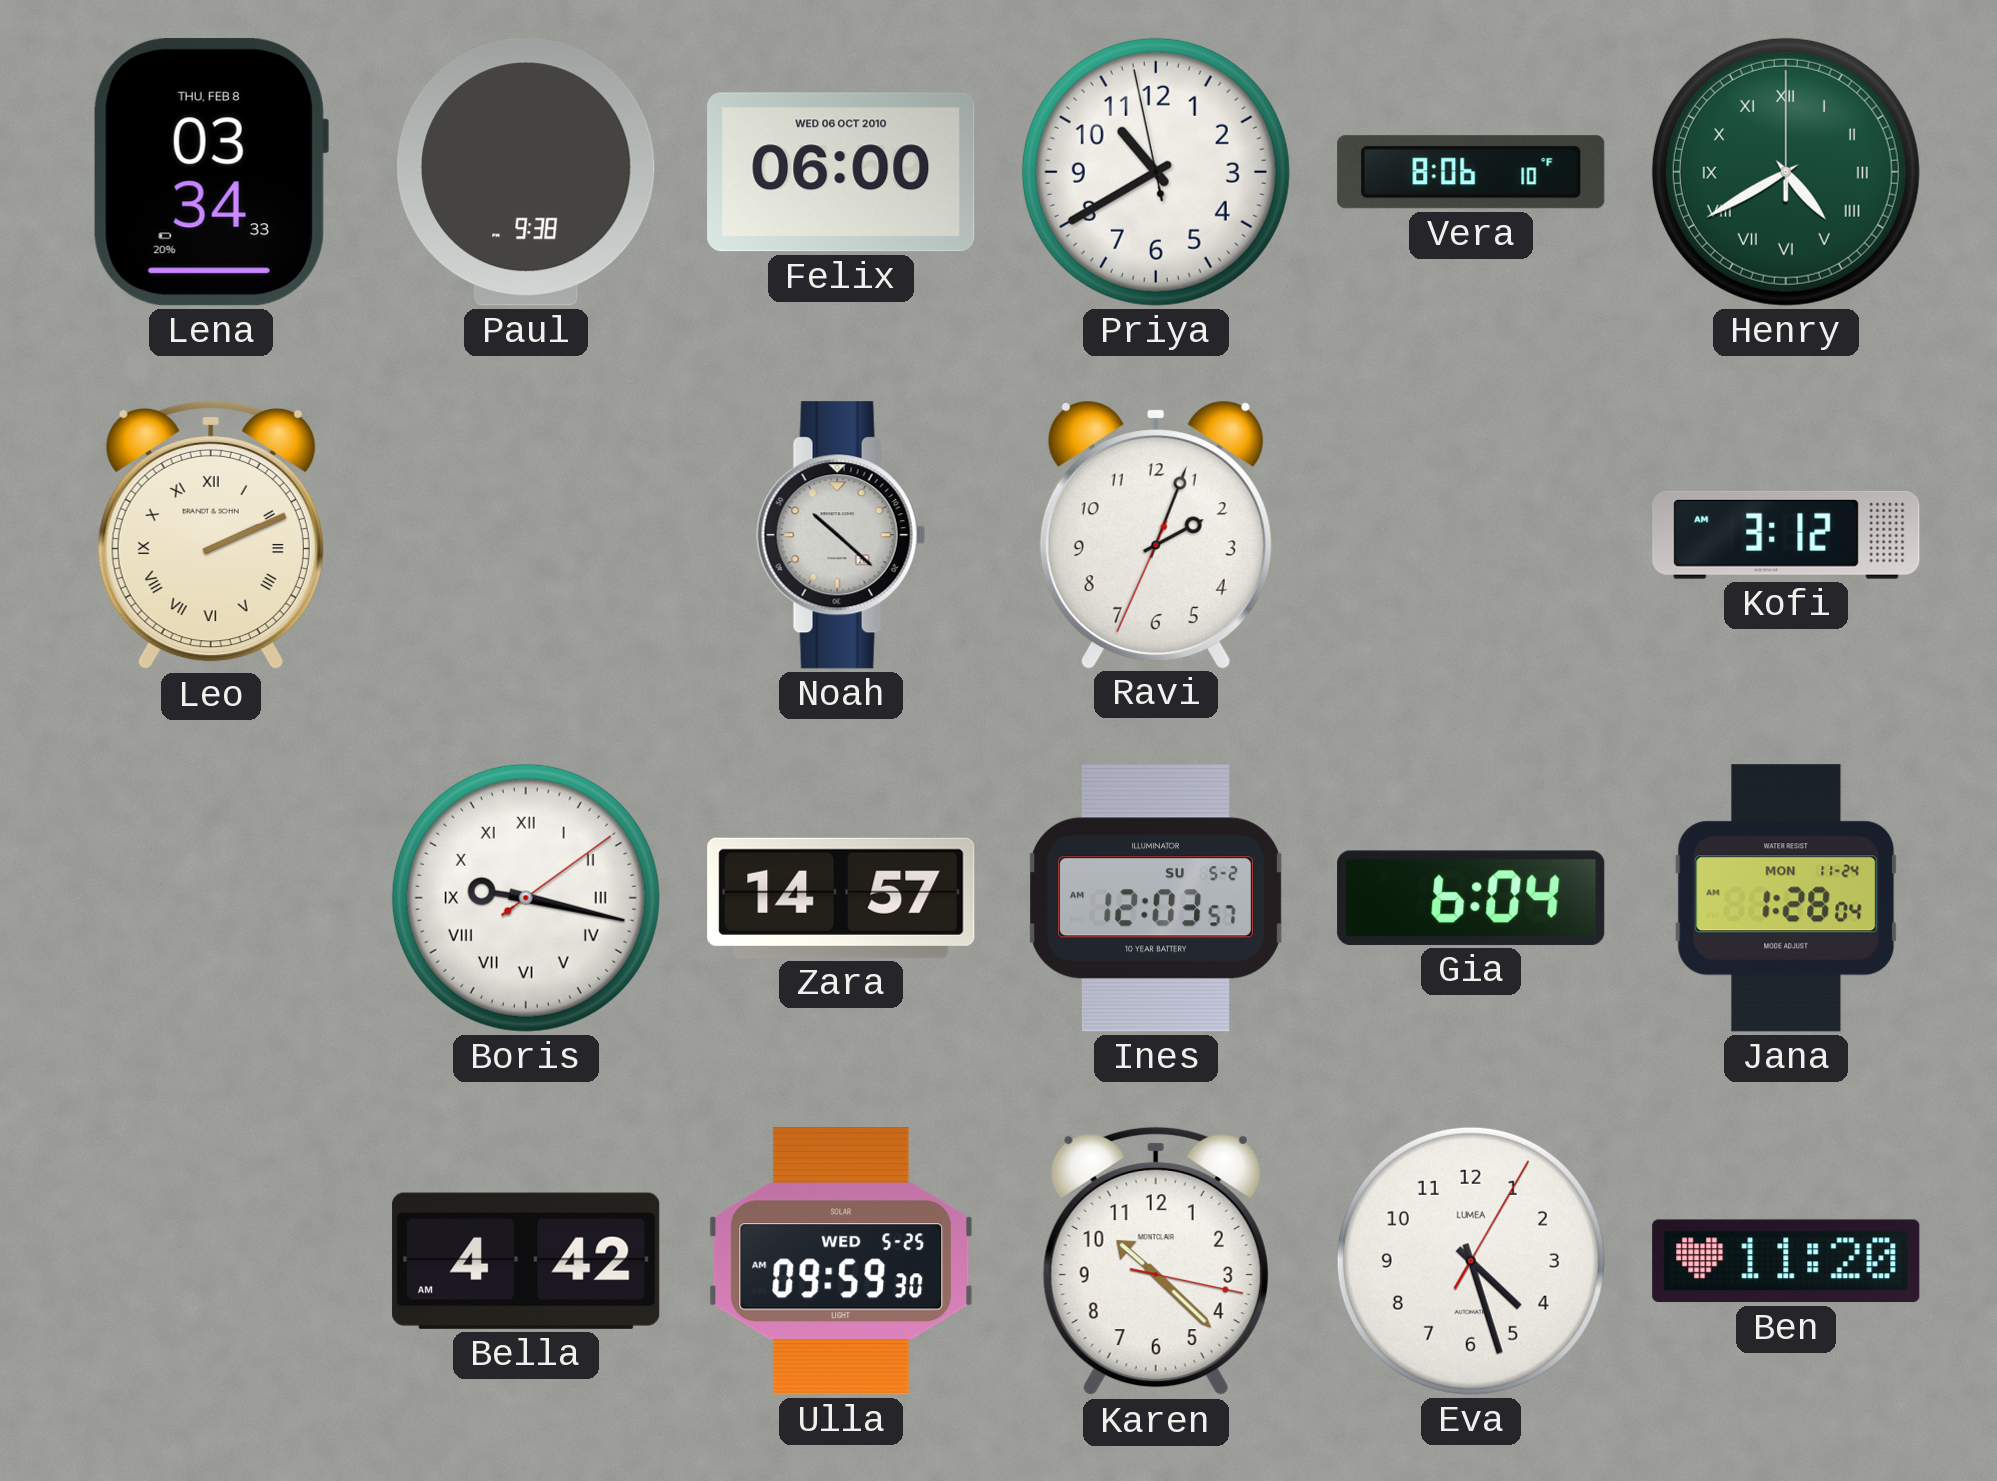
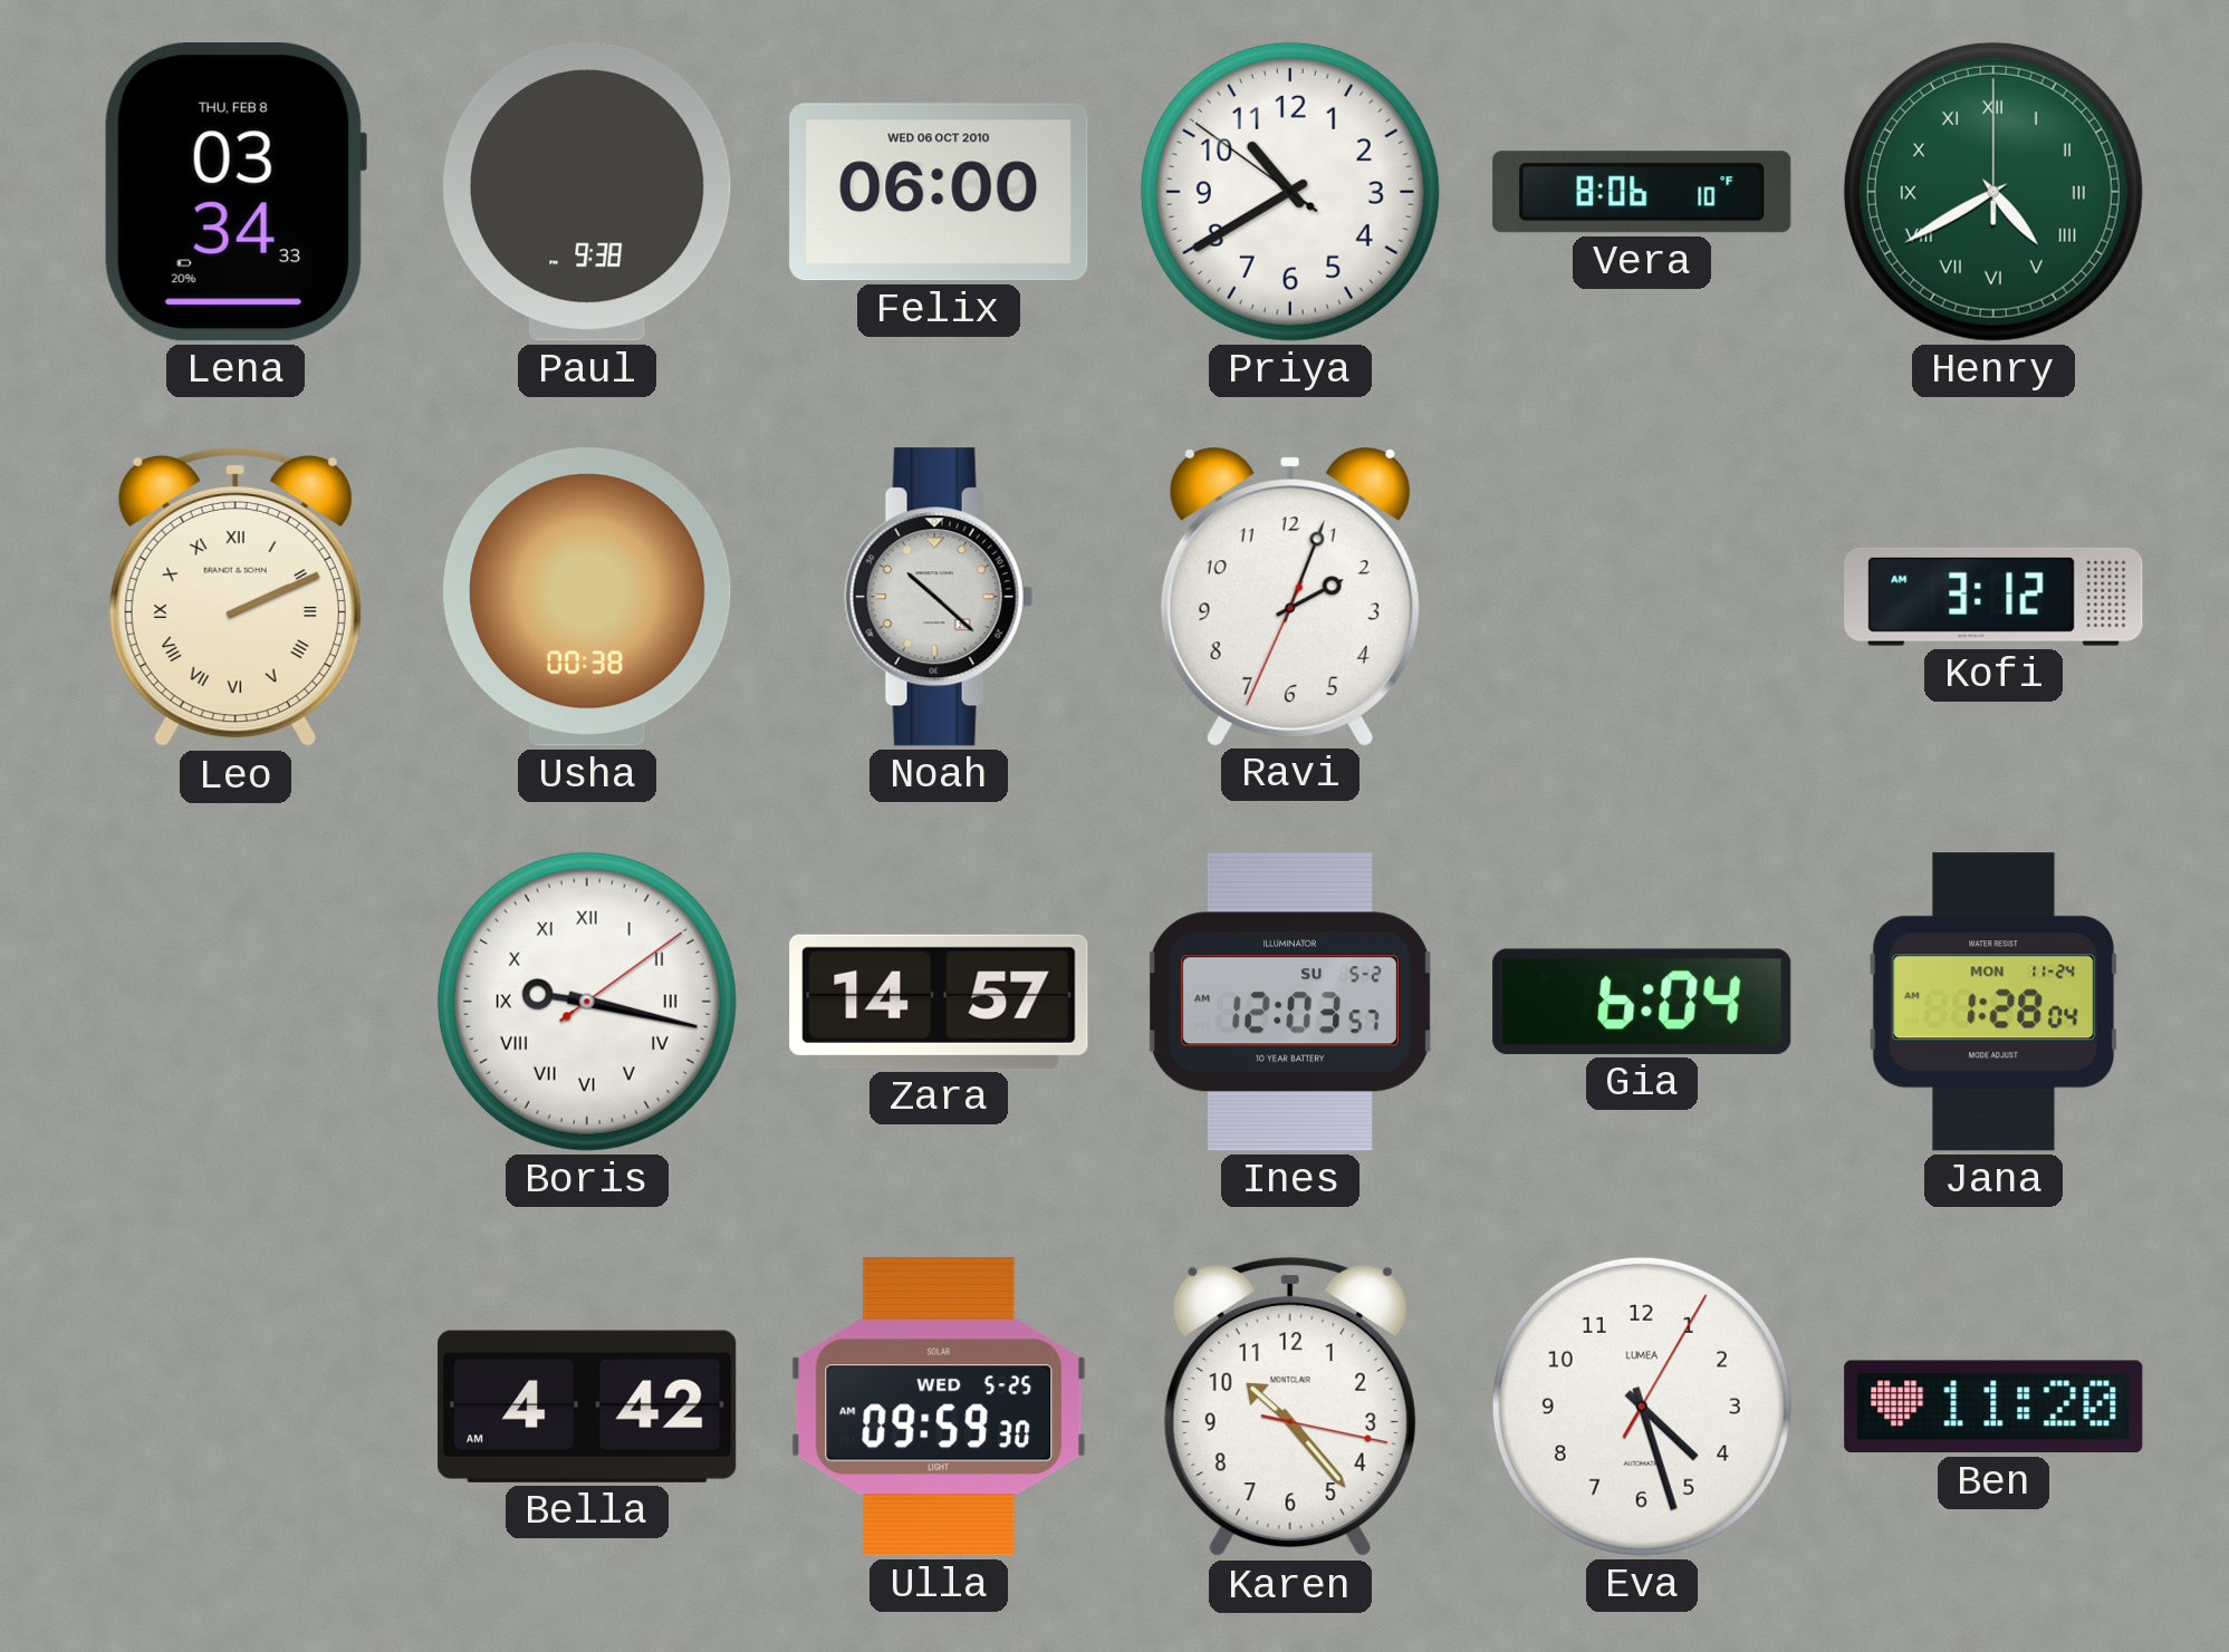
Priya: 10:39:58 -> 10:39:51
Usha: none -> 00:38
Karen: 10:22 -> 10:23
